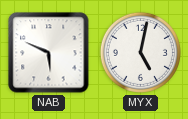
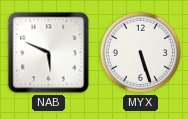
MYX: 5:02 -> 5:27
